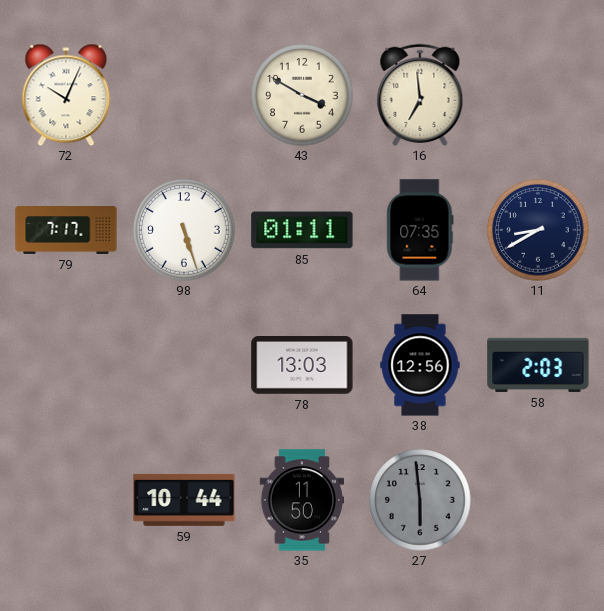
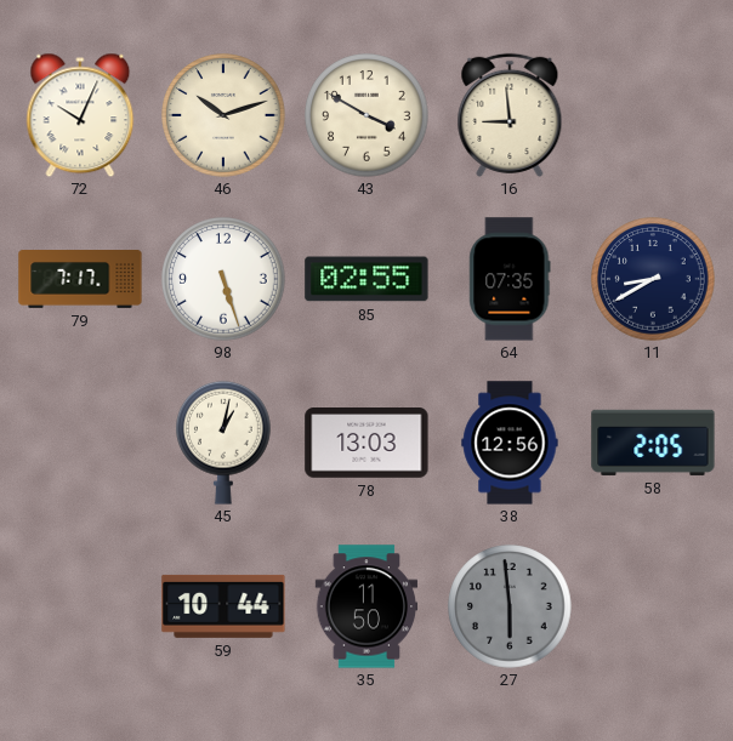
46: none -> 10:12
16: 6:59 -> 8:59
85: 01:11 -> 02:55
45: none -> 1:02
58: 2:03 -> 2:05
